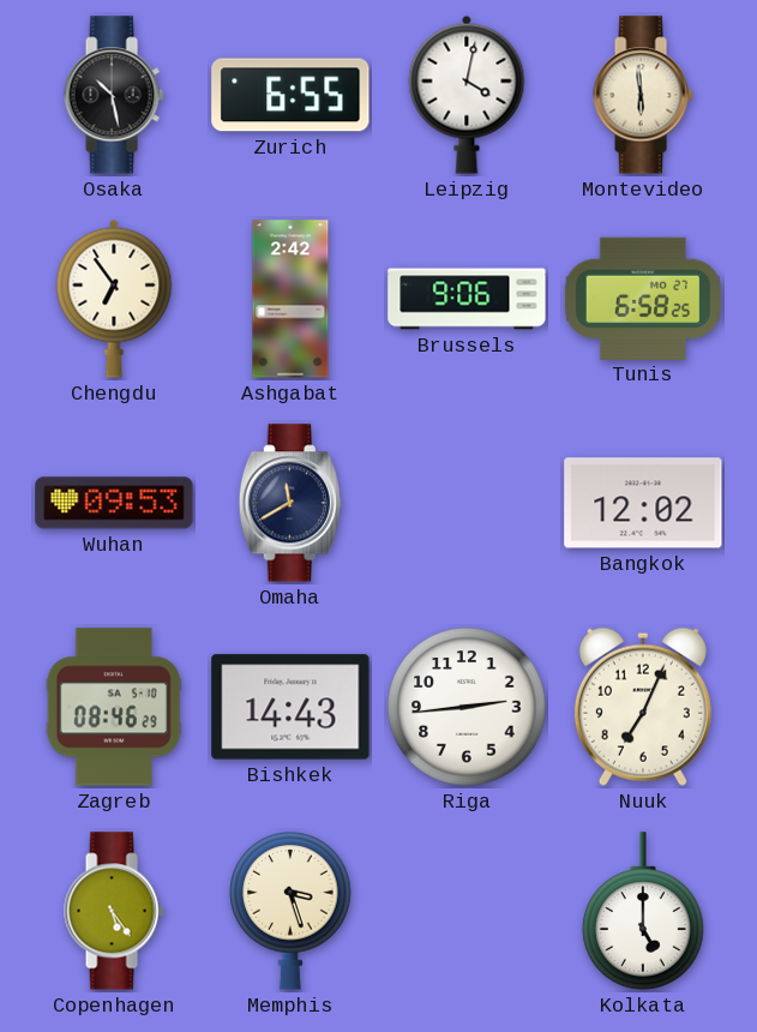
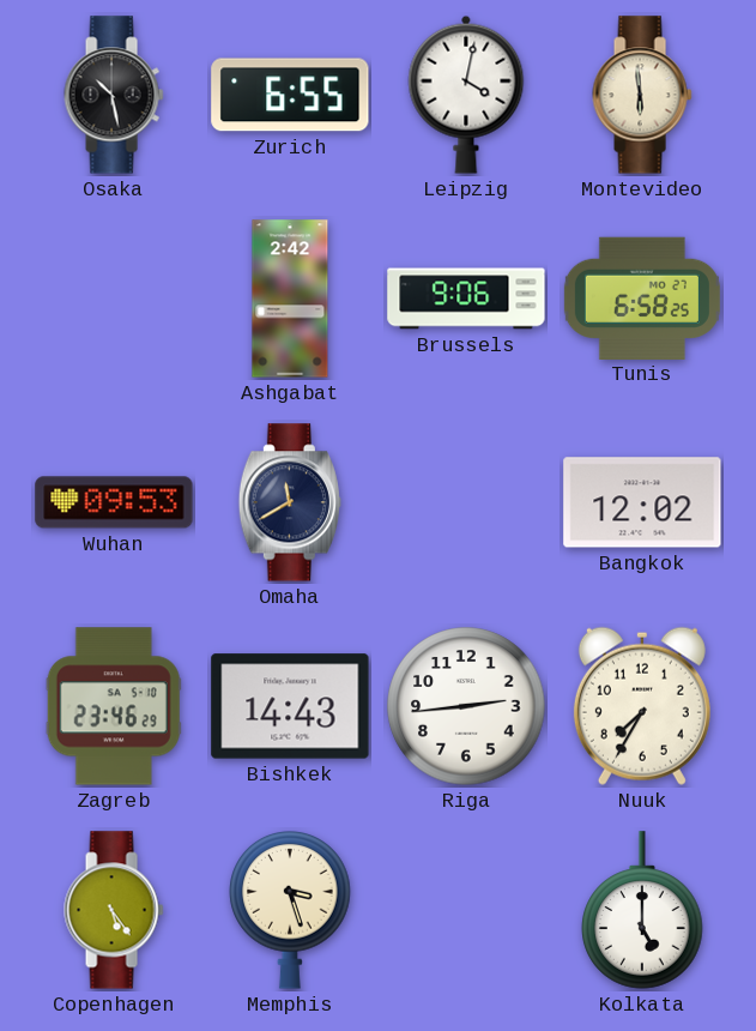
Chengdu: 6:54 -> none
Zagreb: 08:46 -> 23:46
Nuuk: 7:04 -> 7:35
